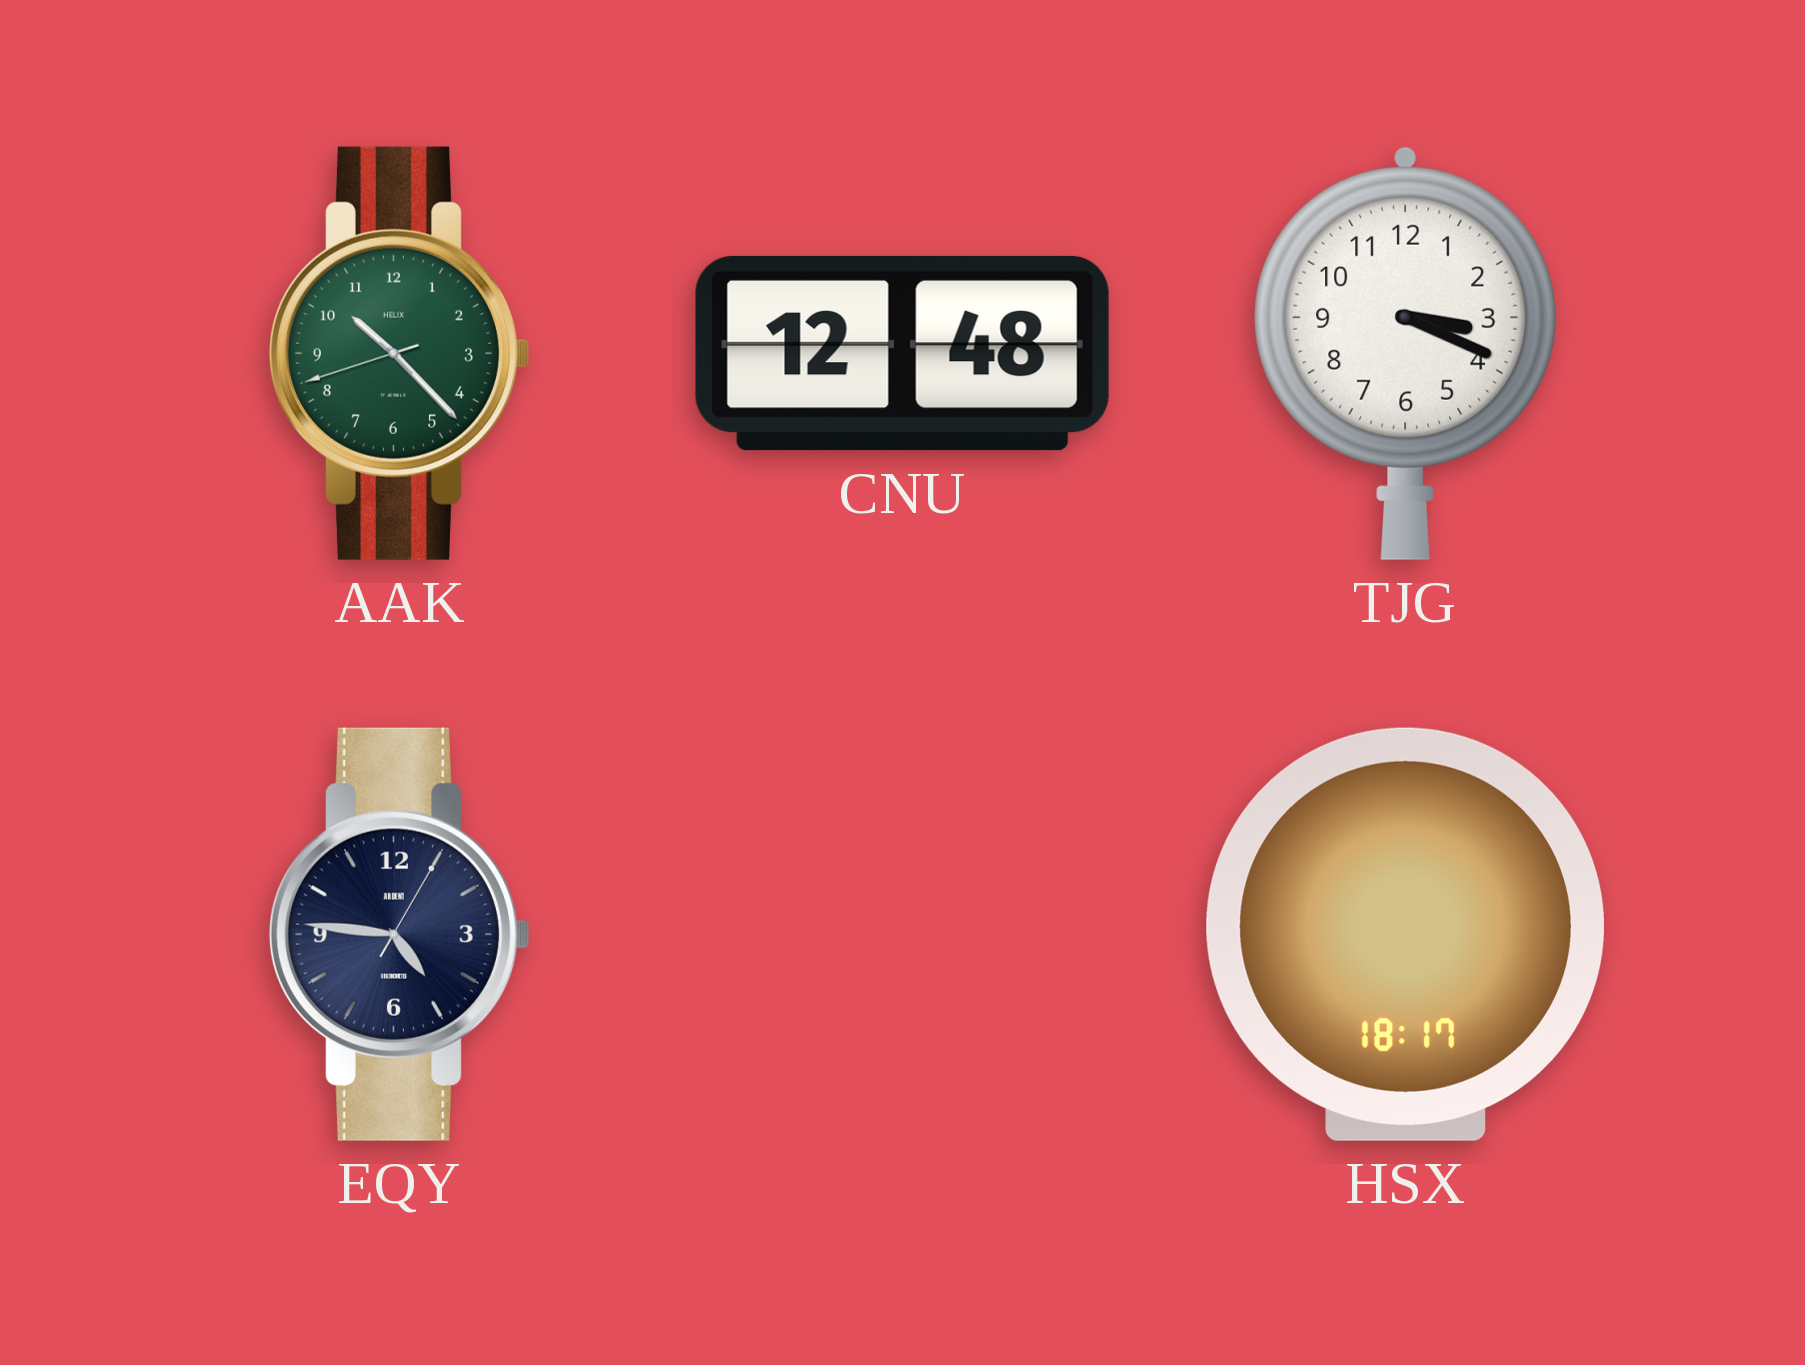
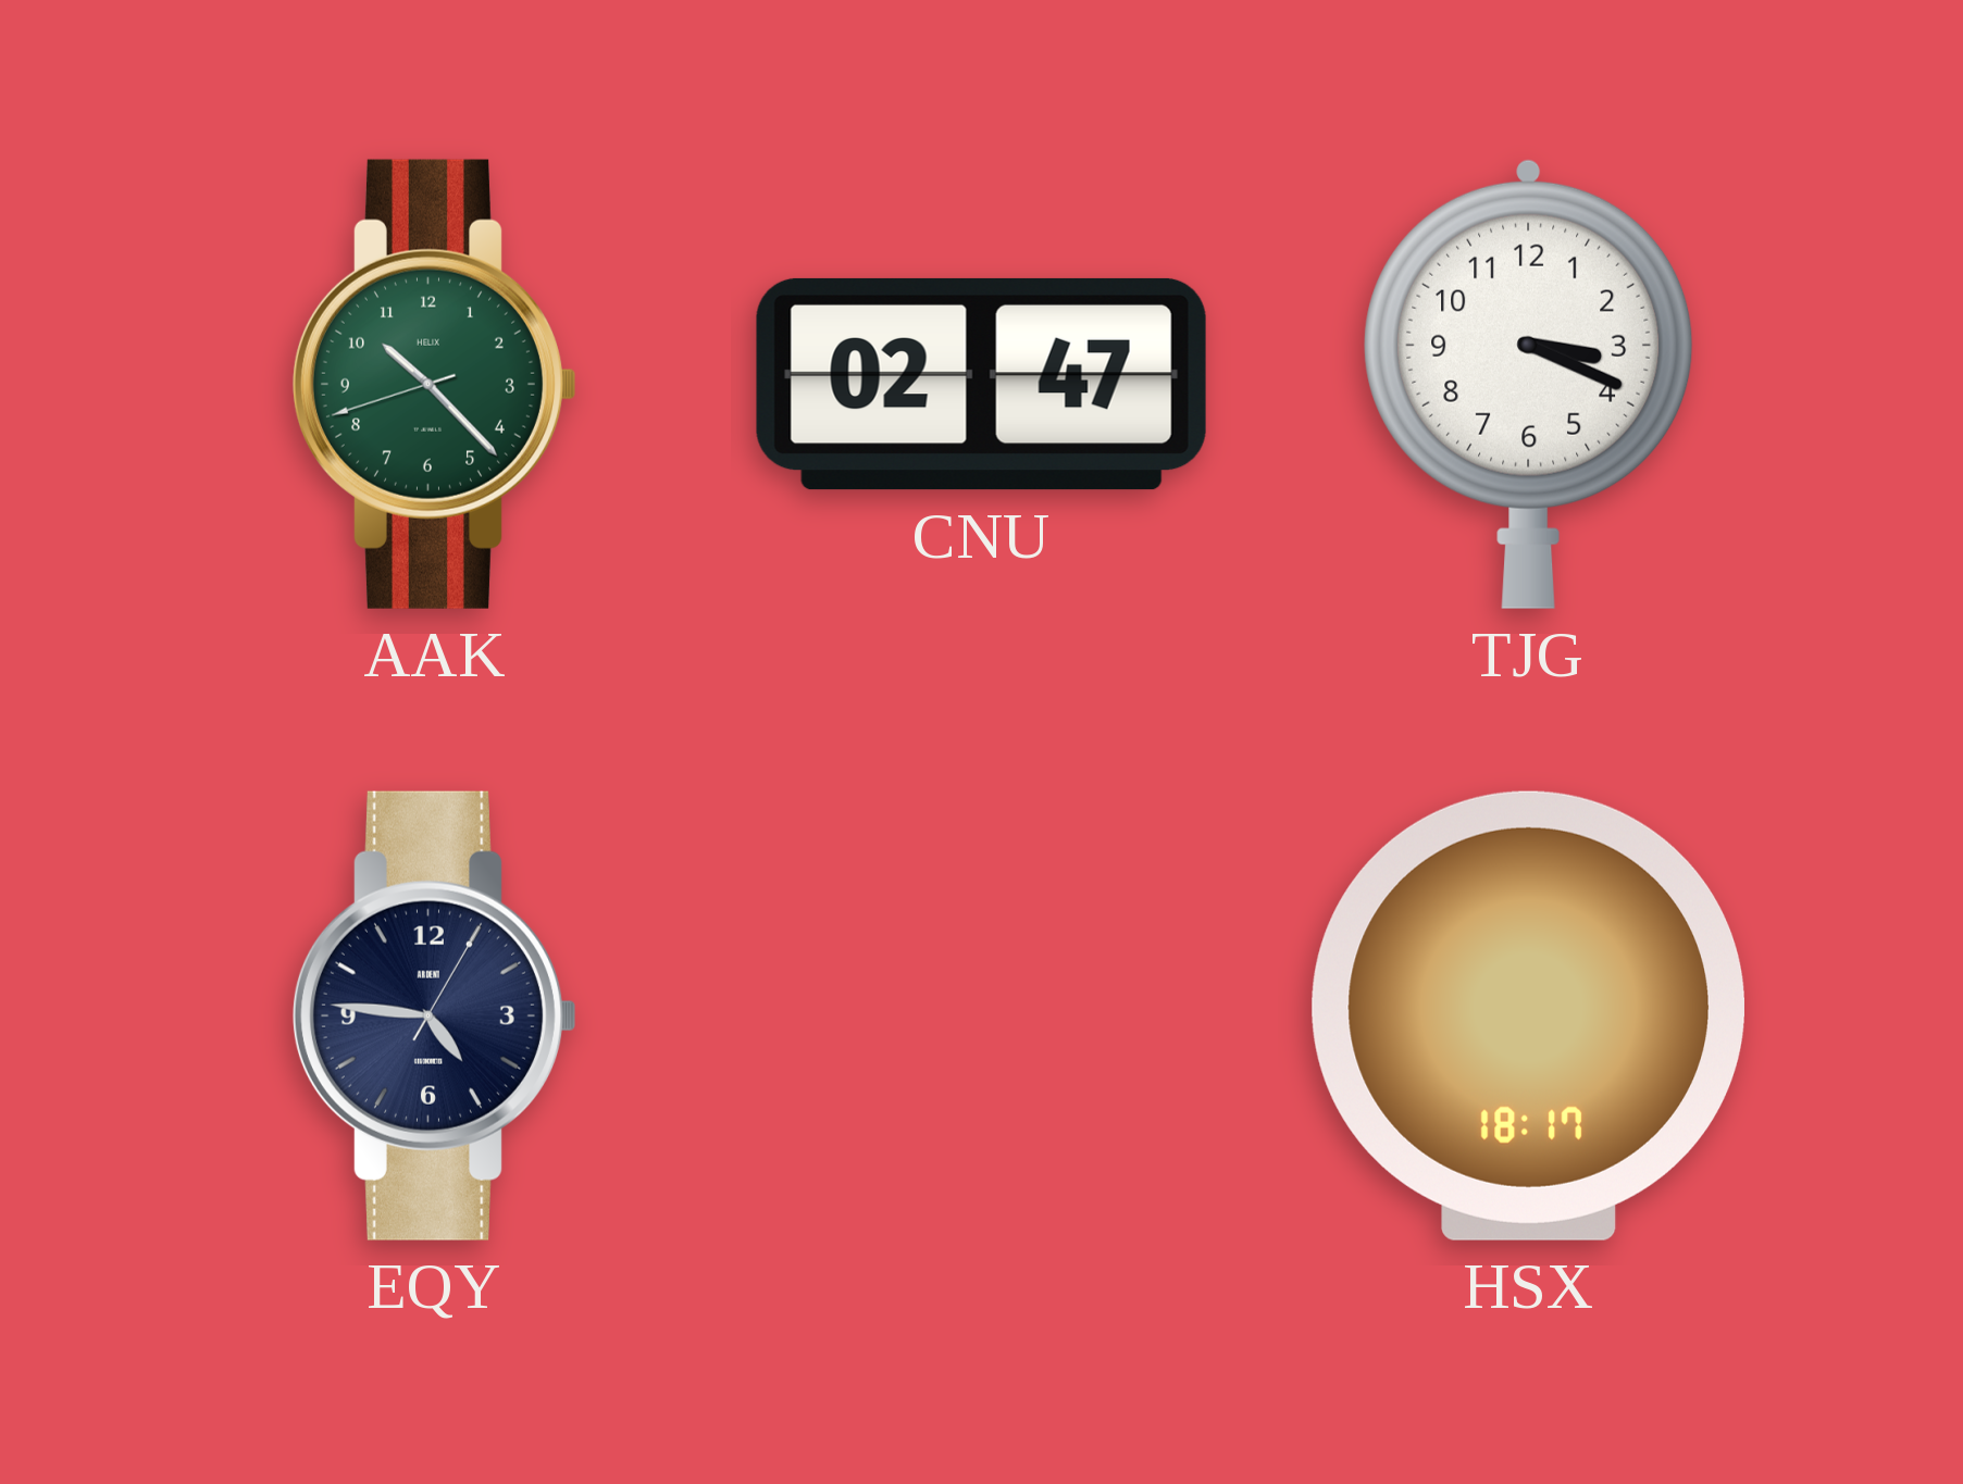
CNU: 12:48 -> 02:47
